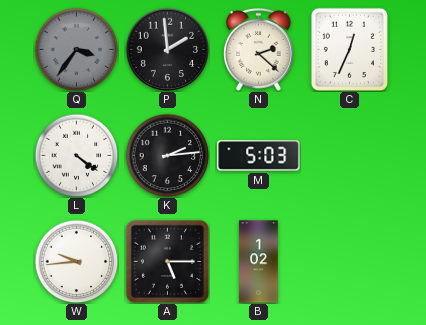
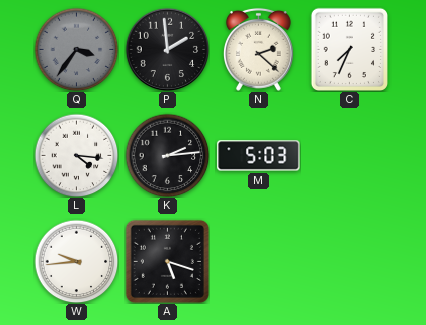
C: 12:34 -> 7:34
L: 4:21 -> 4:16
A: 5:15 -> 5:18
B: 1:02 -> none
